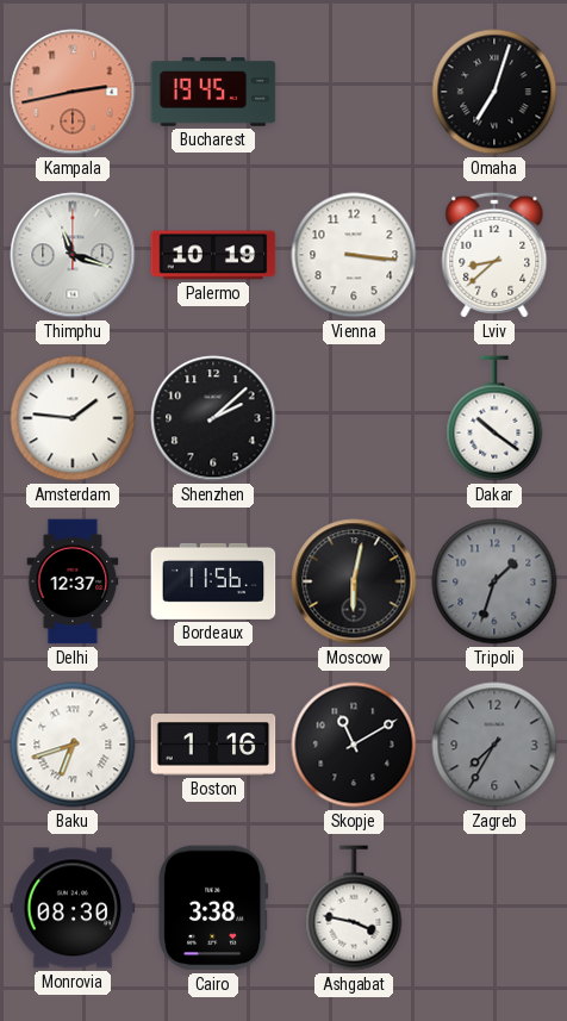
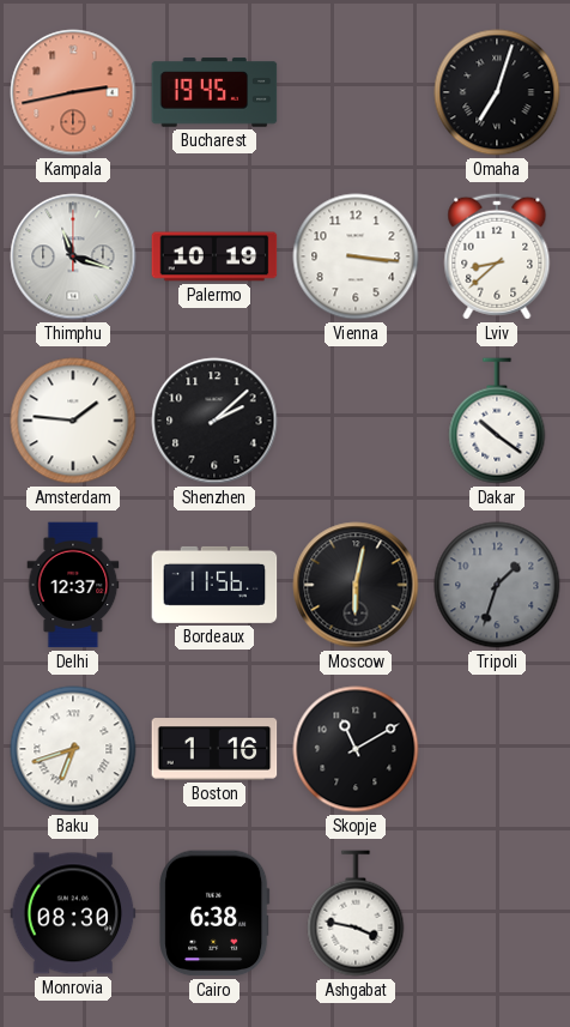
Zagreb: 7:35 -> none
Cairo: 3:38 -> 6:38
